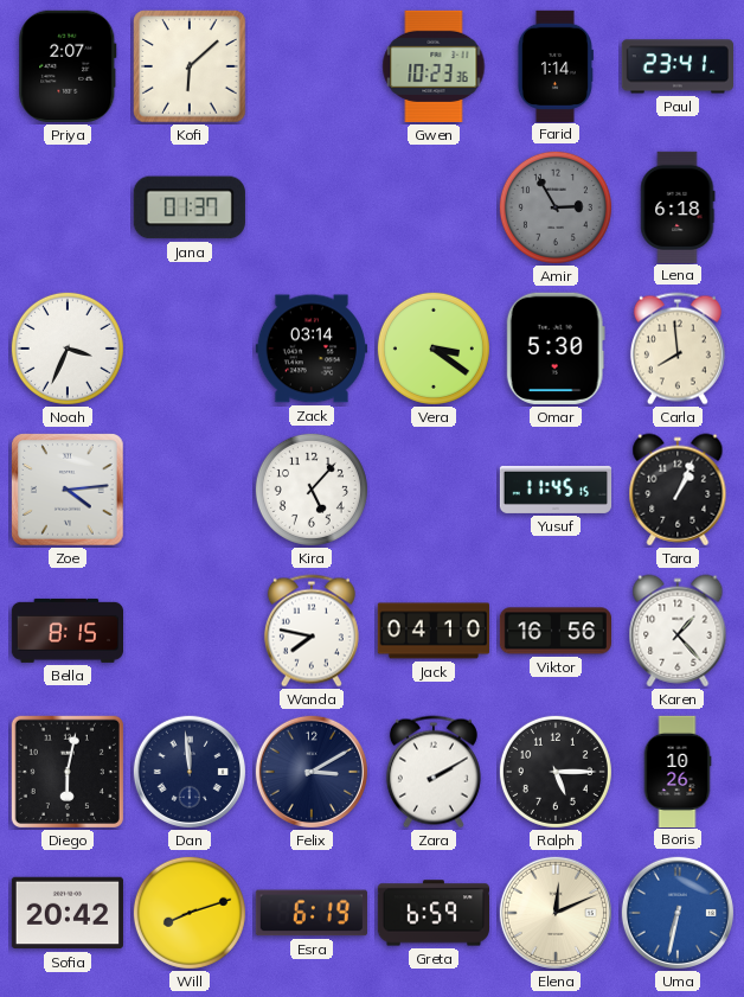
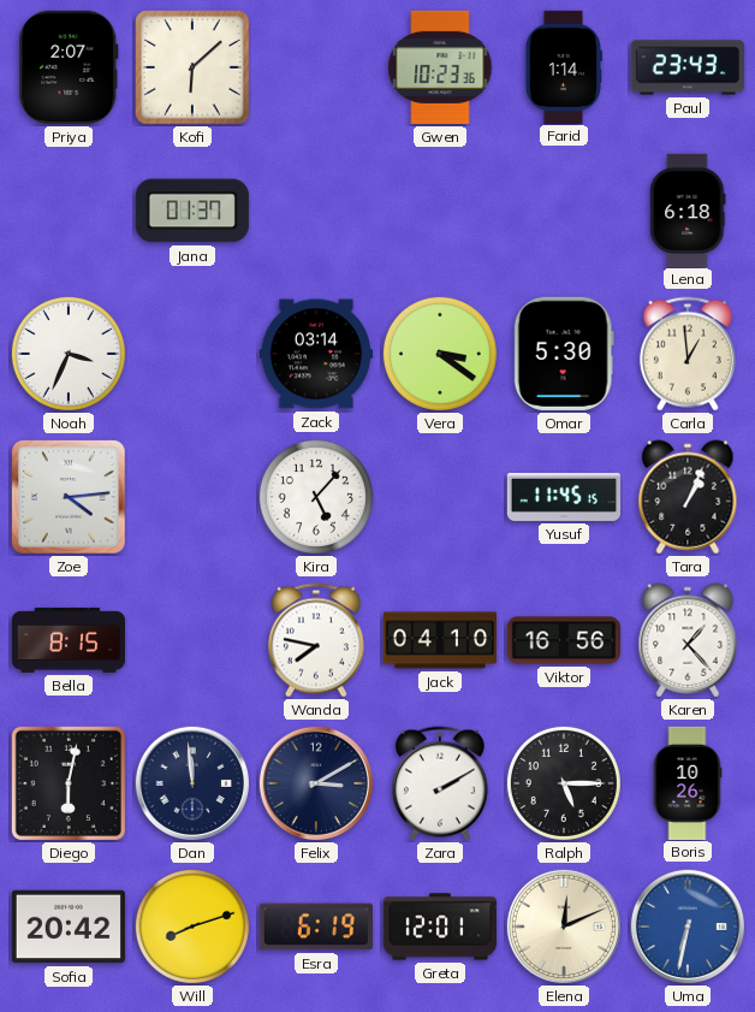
Paul: 23:41 -> 23:43
Amir: 2:55 -> none
Carla: 7:59 -> 12:59
Greta: 6:59 -> 12:01
